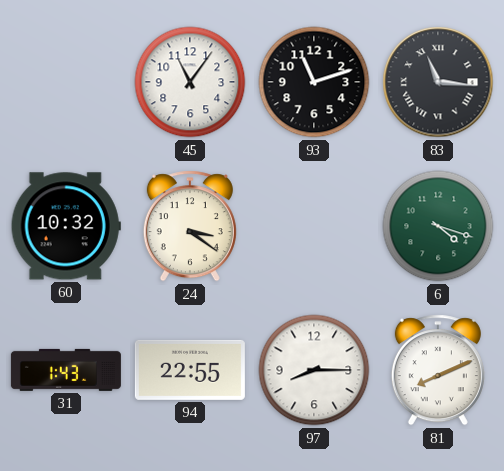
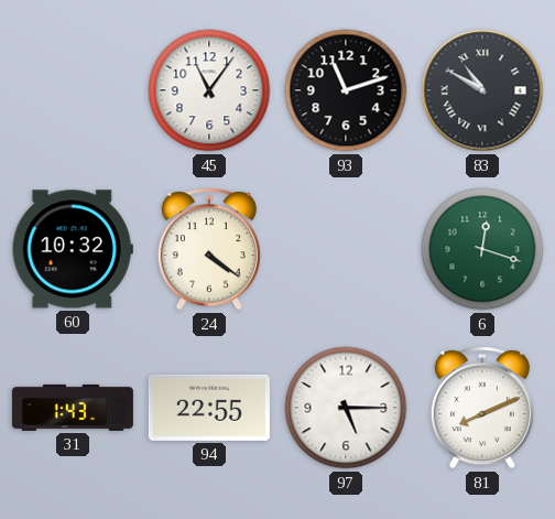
83: 11:16 -> 10:50
24: 3:21 -> 4:21
6: 4:18 -> 12:18
97: 8:15 -> 5:15
